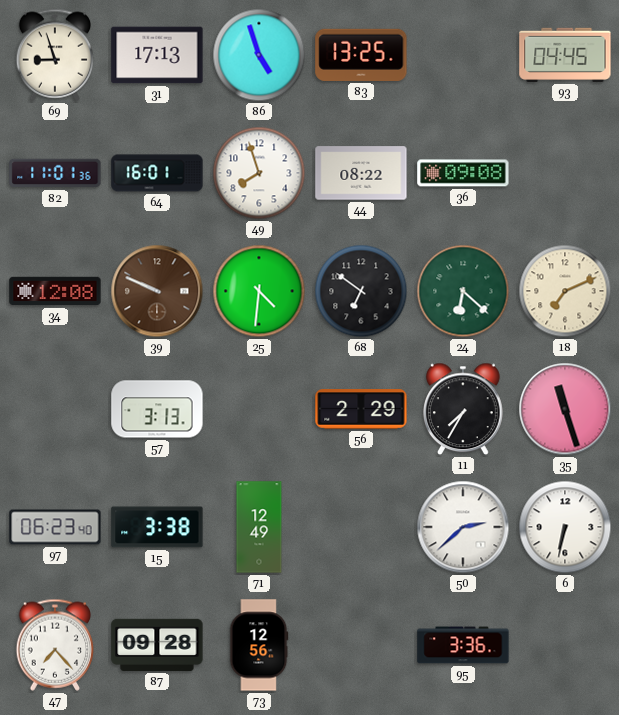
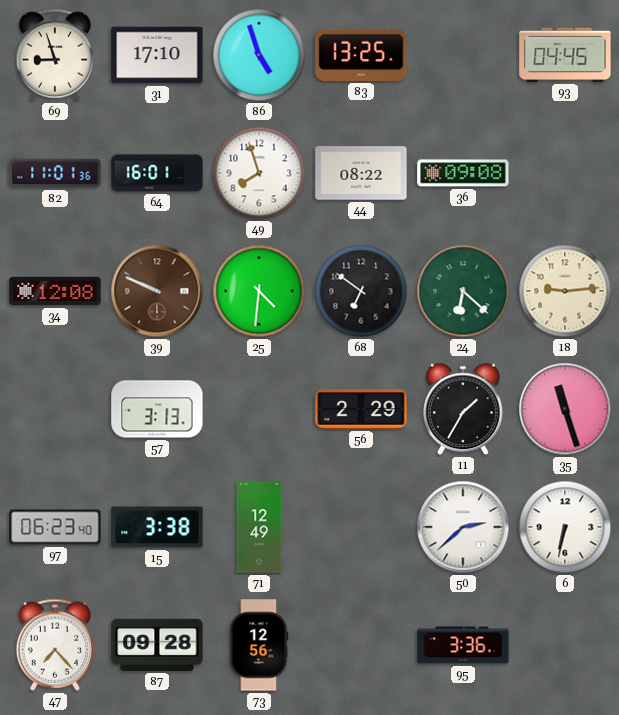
31: 17:13 -> 17:10
18: 7:11 -> 9:14
11: 7:35 -> 1:35
